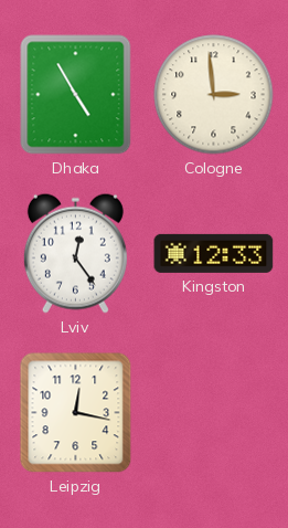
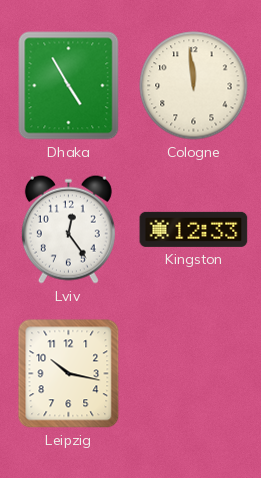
Cologne: 2:59 -> 11:59
Leipzig: 12:17 -> 10:17
